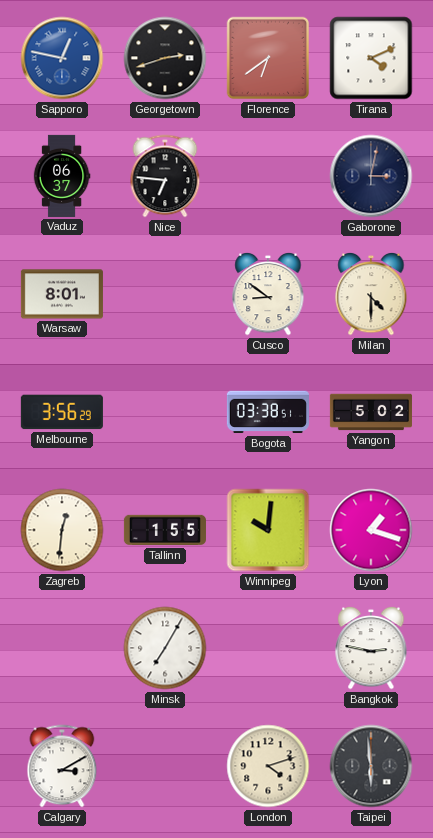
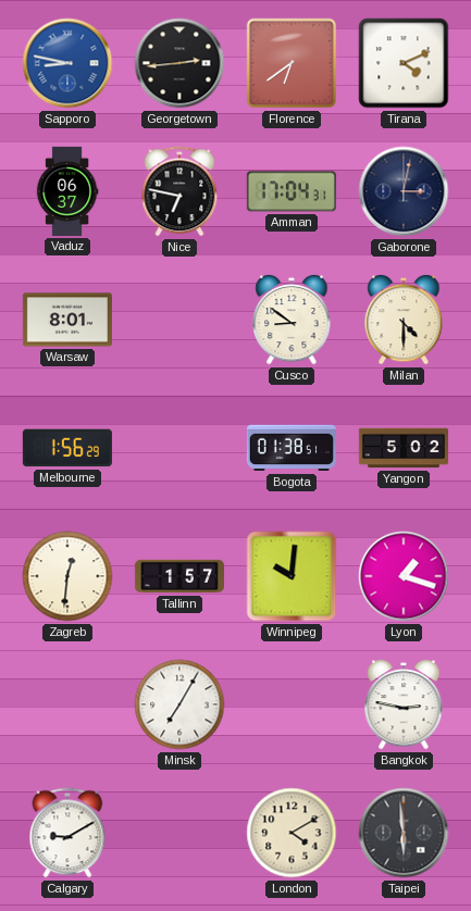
Sapporo: 12:47 -> 8:47
Georgetown: 2:42 -> 2:44
Nice: 6:46 -> 6:47
Amman: none -> 17:04
Melbourne: 3:56 -> 1:56
Bogota: 03:38 -> 01:38
Tallinn: 1:55 -> 1:57
Calgary: 3:10 -> 9:10
London: 4:12 -> 4:10
